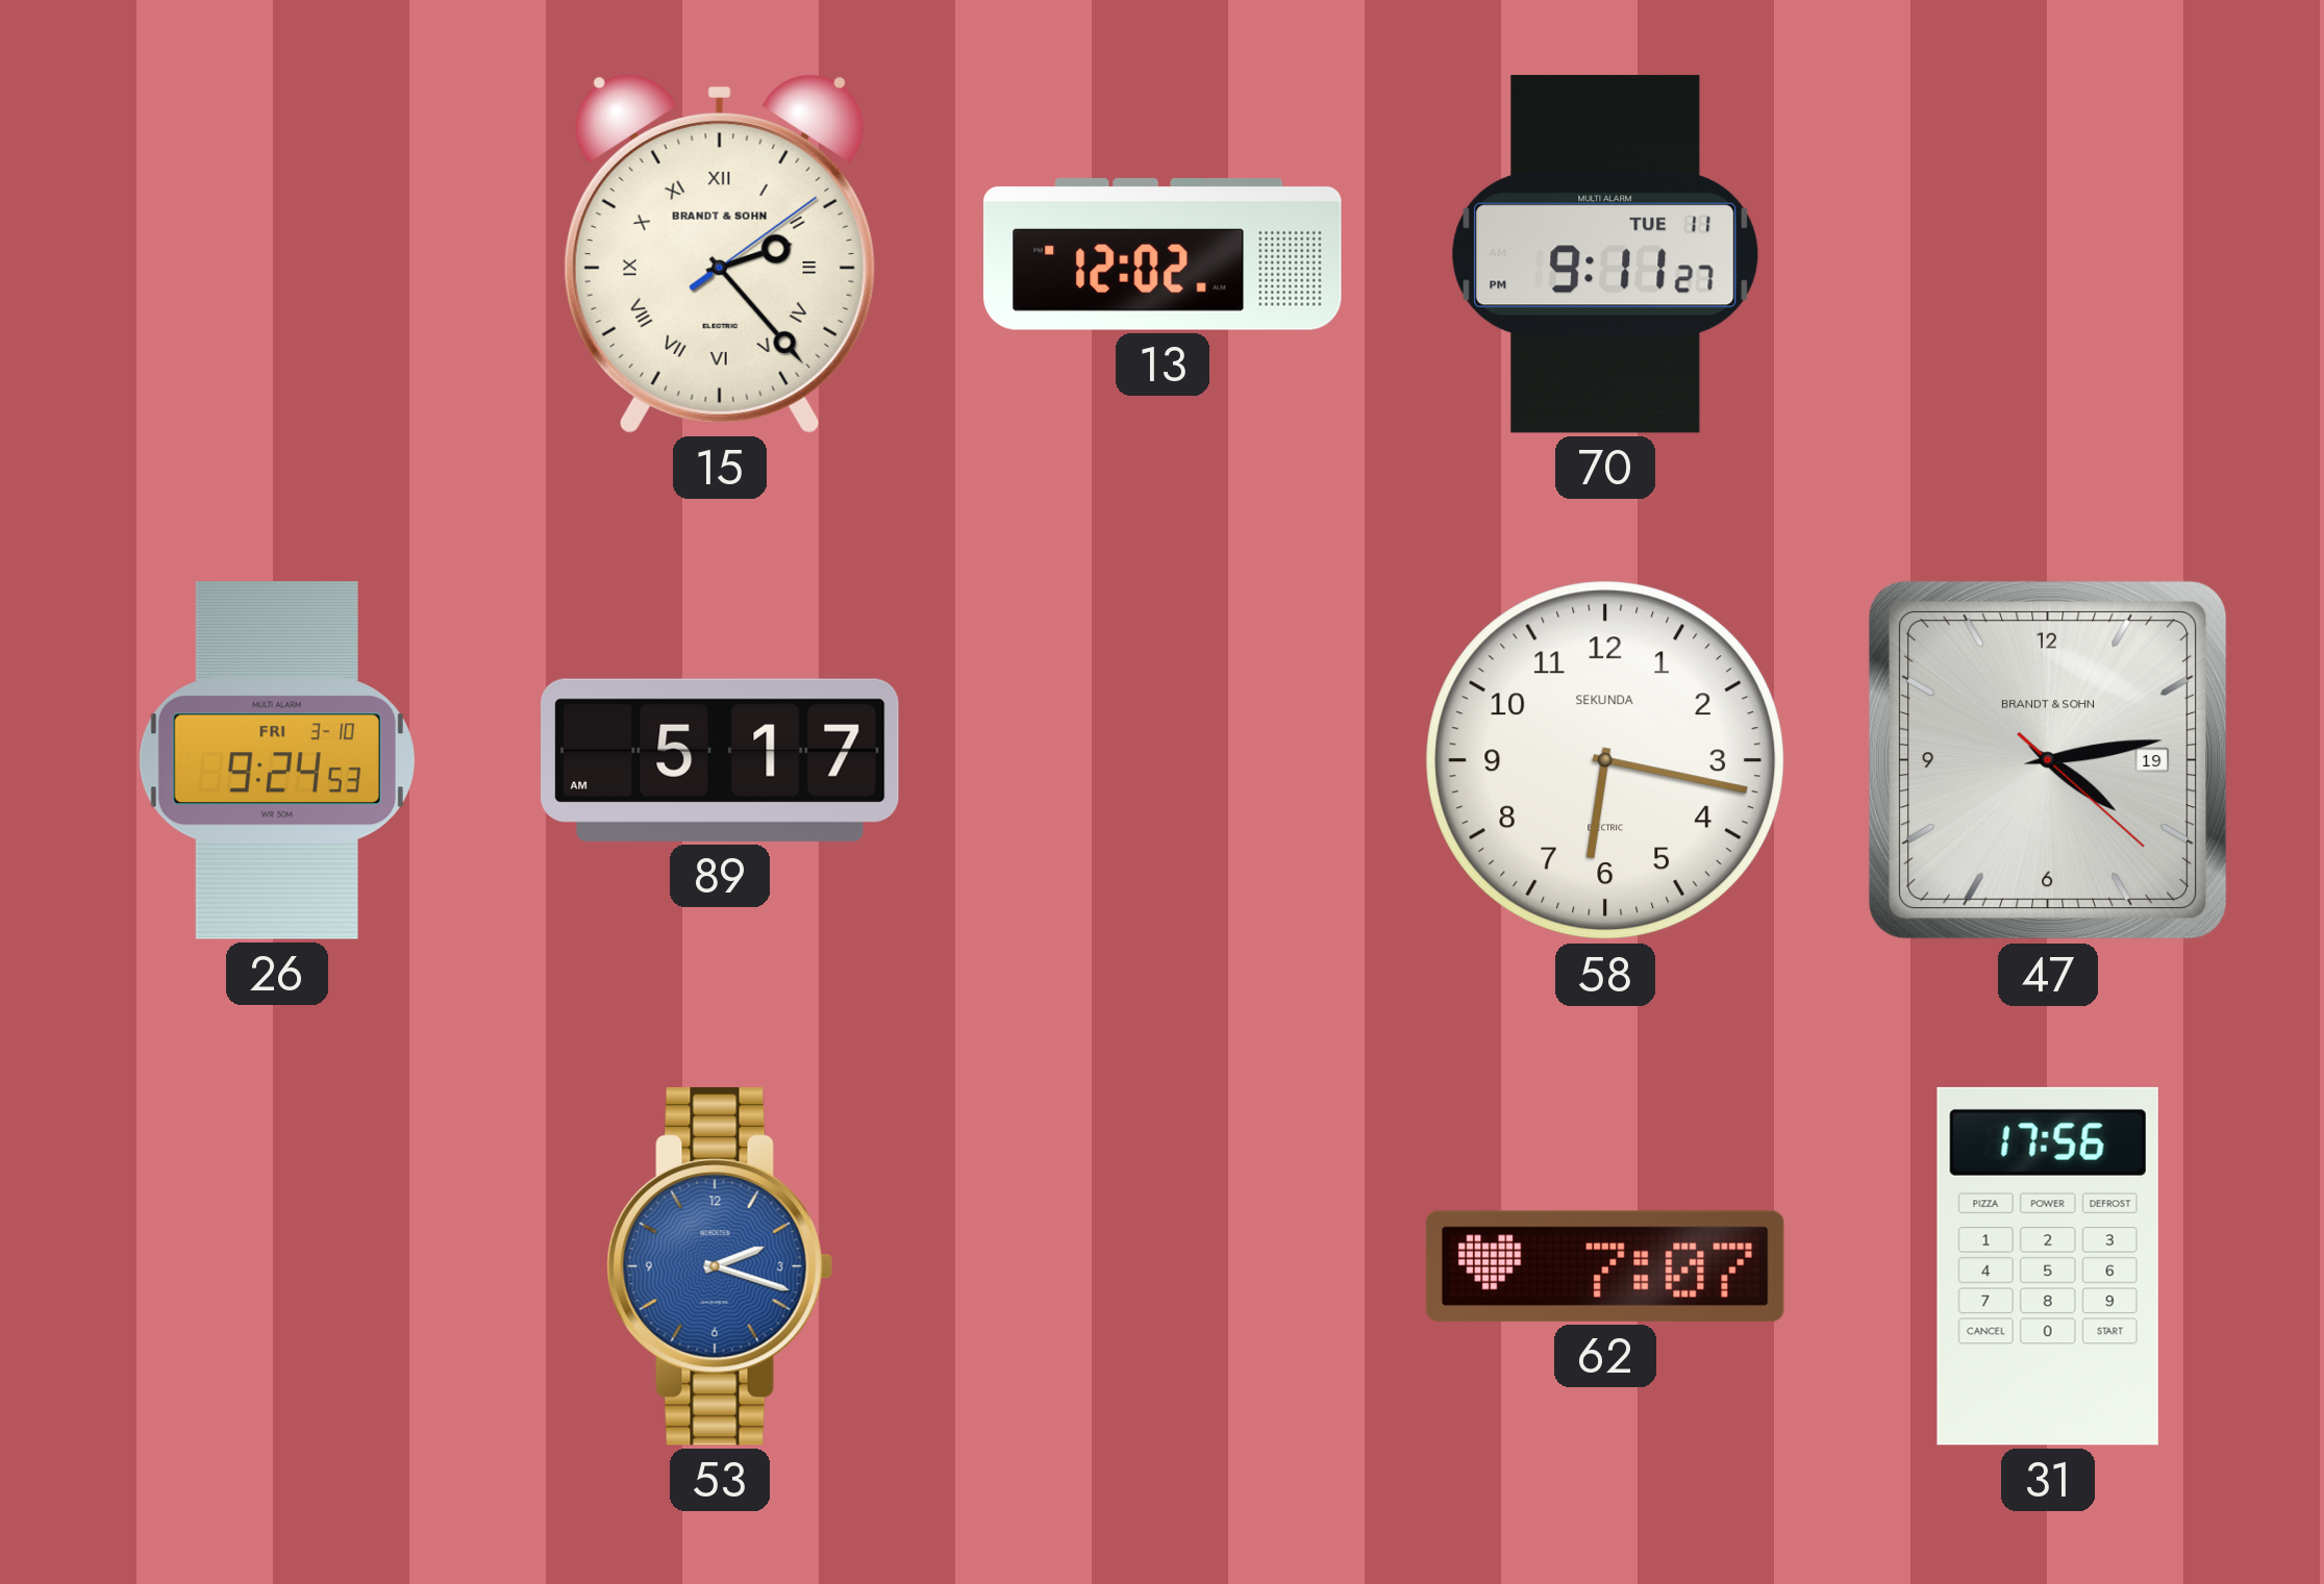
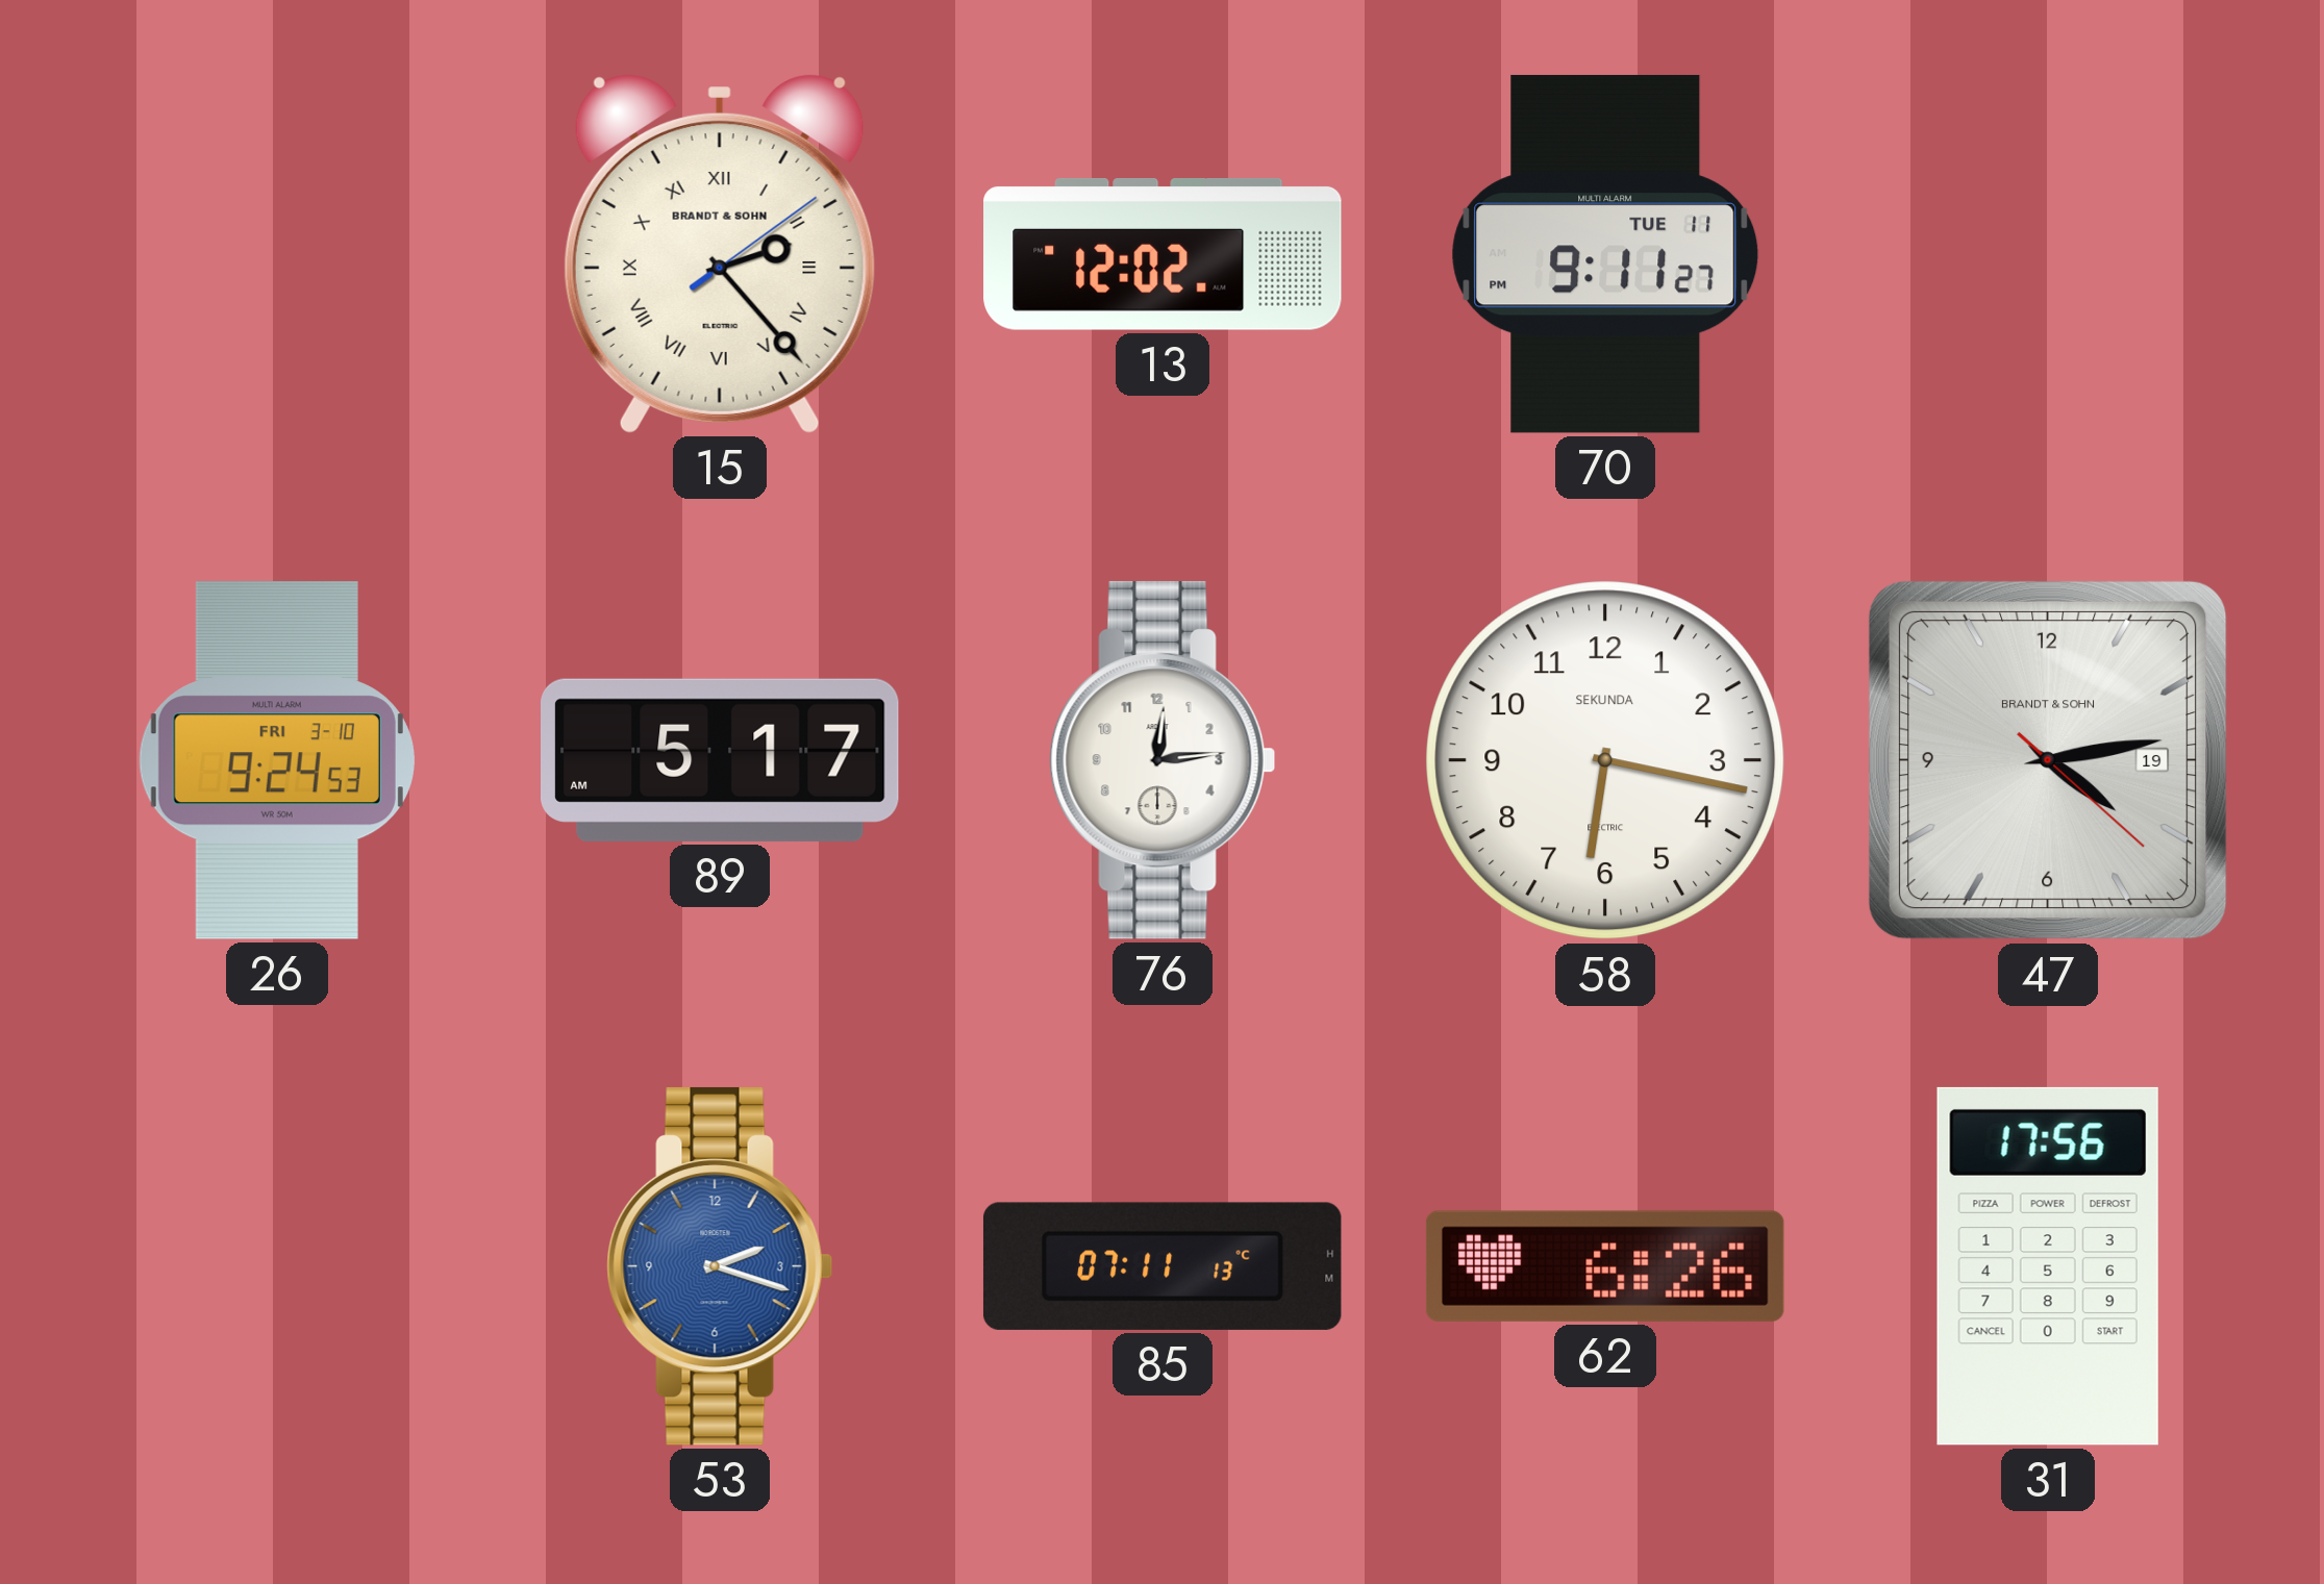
76: none -> 12:14
85: none -> 07:11
62: 7:07 -> 6:26
